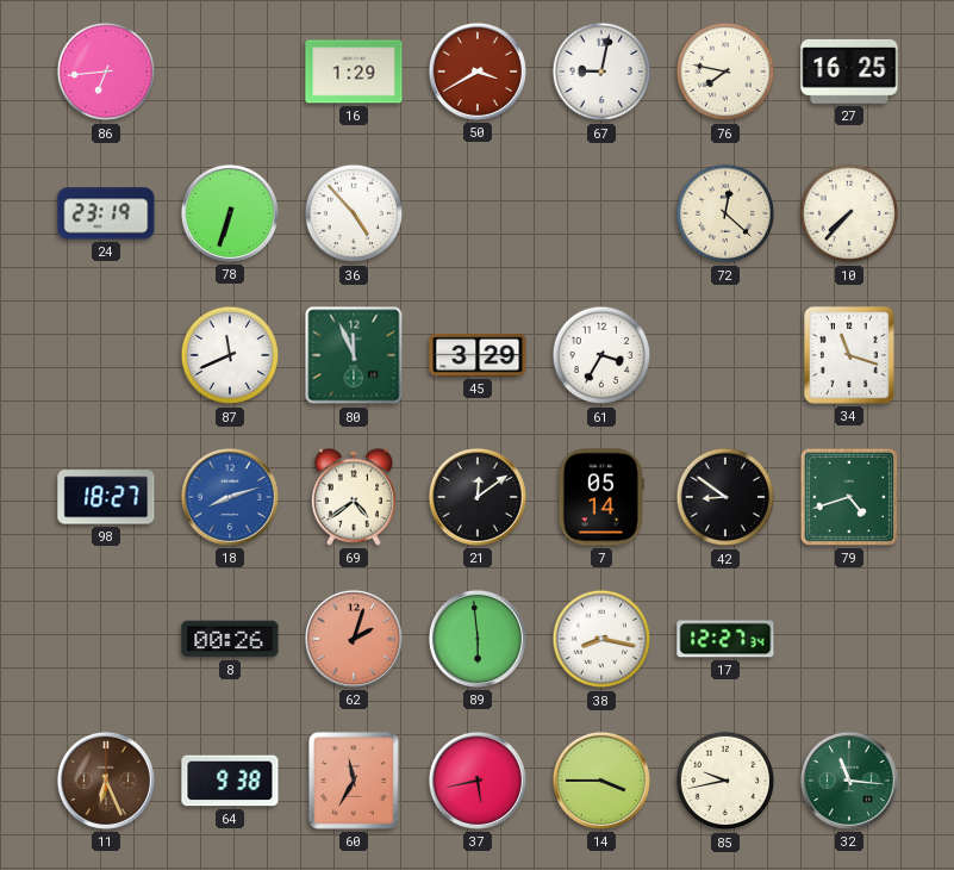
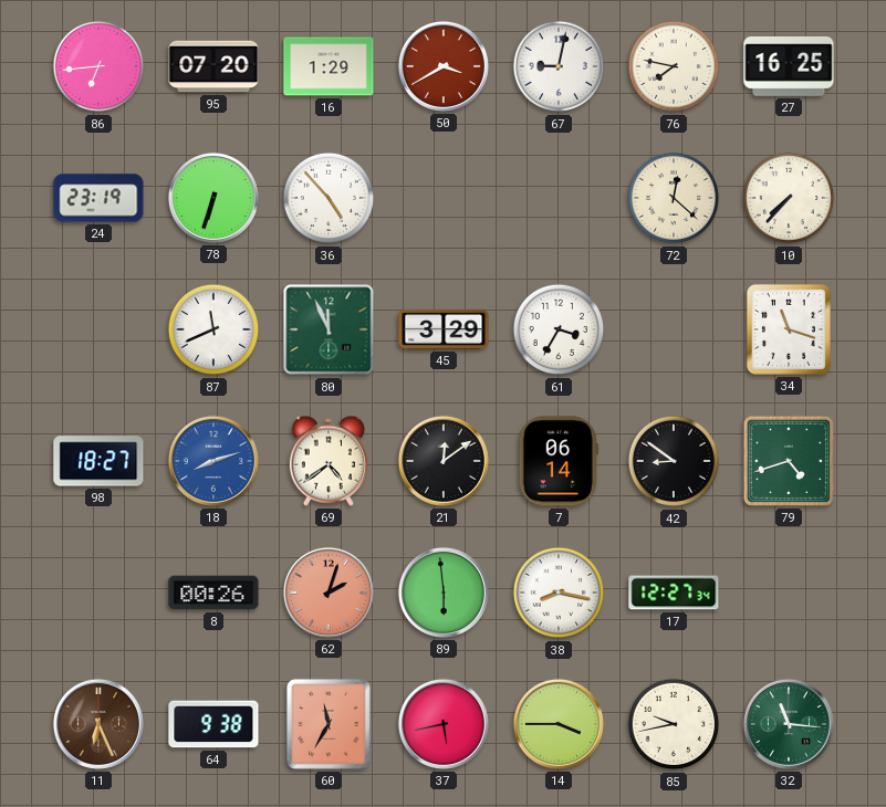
95: none -> 07:20
7: 05:14 -> 06:14
